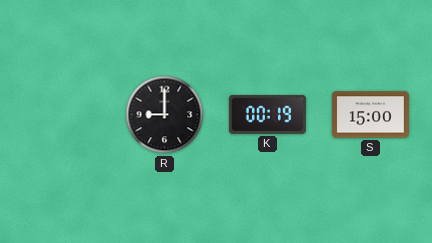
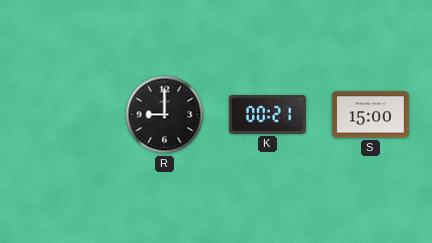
K: 00:19 -> 00:21
